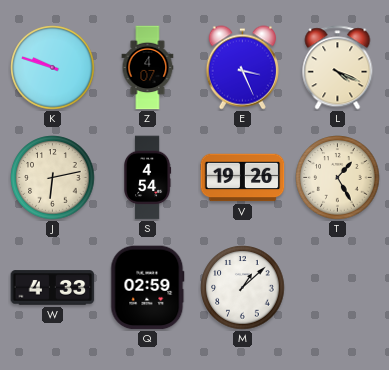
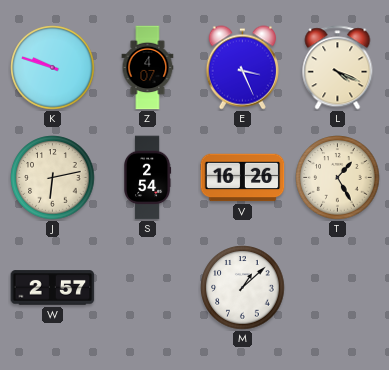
S: 4:54 -> 2:54
V: 19:26 -> 16:26
W: 4:33 -> 2:57
Q: 02:59 -> none
